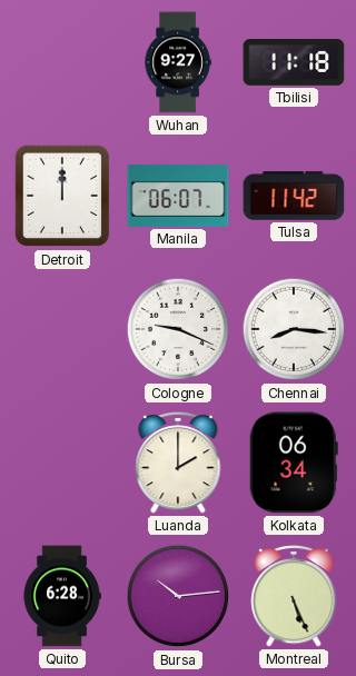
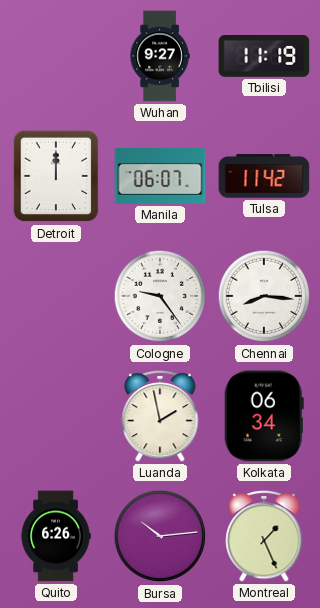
Tbilisi: 11:18 -> 11:19
Cologne: 9:19 -> 9:24
Luanda: 2:00 -> 1:58
Quito: 6:28 -> 6:26
Montreal: 5:26 -> 1:26
